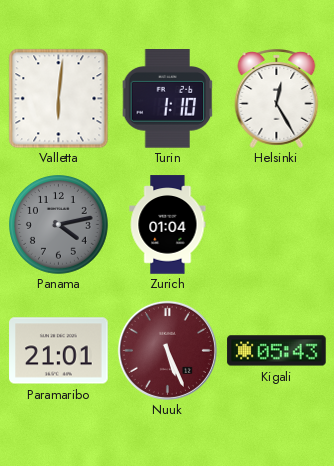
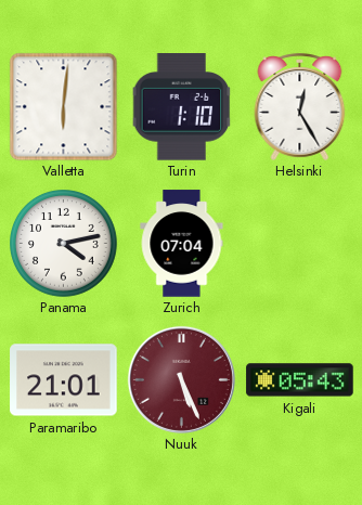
Panama dial: grey -> white
Zurich: 01:04 -> 07:04
